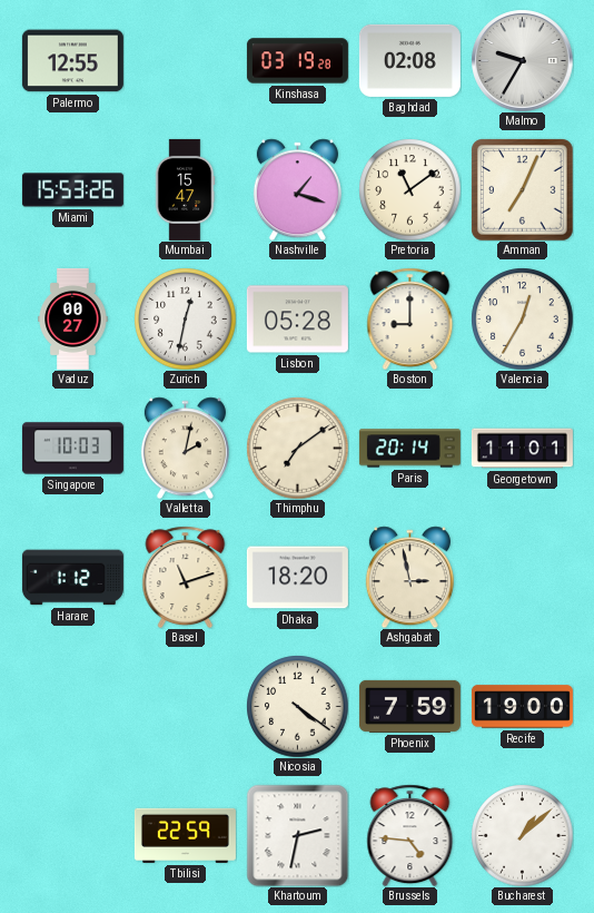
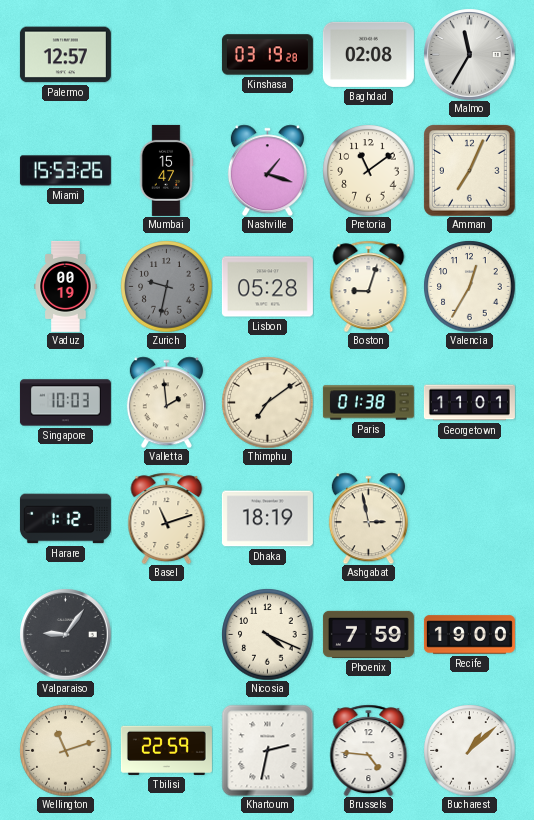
Palermo: 12:55 -> 12:57
Malmo: 9:35 -> 11:35
Vaduz: 00:27 -> 00:19
Zurich: 12:32 -> 9:32
Zurich dial: white -> grey
Boston: 9:00 -> 9:03
Valletta: 2:02 -> 1:59
Paris: 20:14 -> 01:38
Dhaka: 18:20 -> 18:19
Valparaiso: none -> 9:06
Nicosia: 4:21 -> 4:19
Wellington: none -> 11:12
